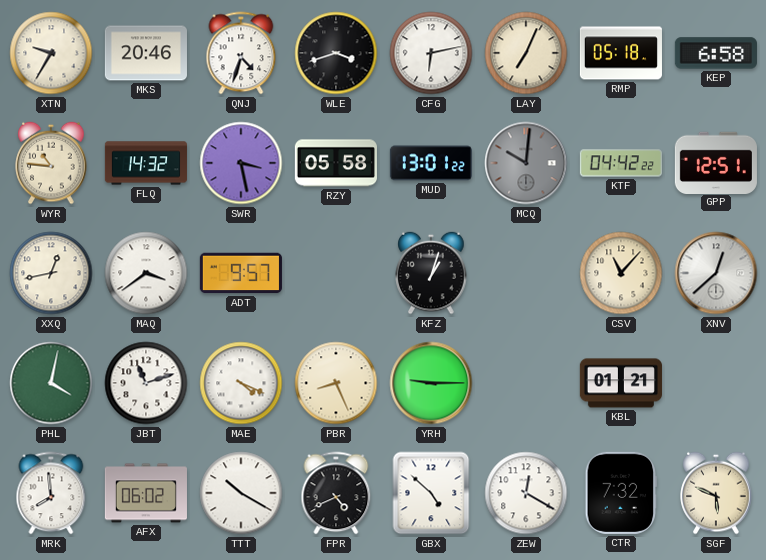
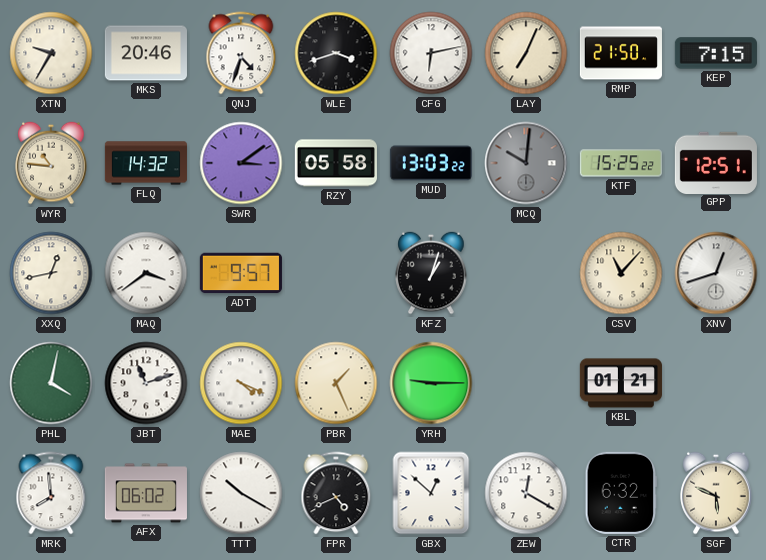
RMP: 05:18 -> 21:50
KEP: 6:58 -> 7:15
SWR: 3:28 -> 3:09
MUD: 13:01 -> 13:03
KTF: 04:42 -> 15:25
XNV: 12:38 -> 12:42
PBR: 8:26 -> 1:26
GBX: 4:52 -> 12:52
CTR: 7:32 -> 6:32
